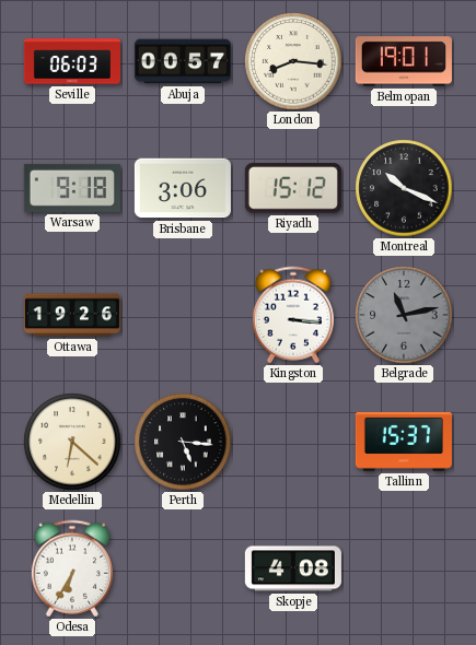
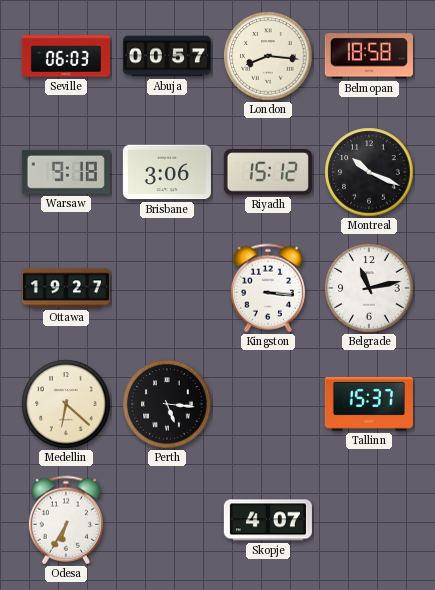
Belmopan: 19:01 -> 18:58
Ottawa: 19:26 -> 19:27
Belgrade dial: grey -> white
Skopje: 4:08 -> 4:07
